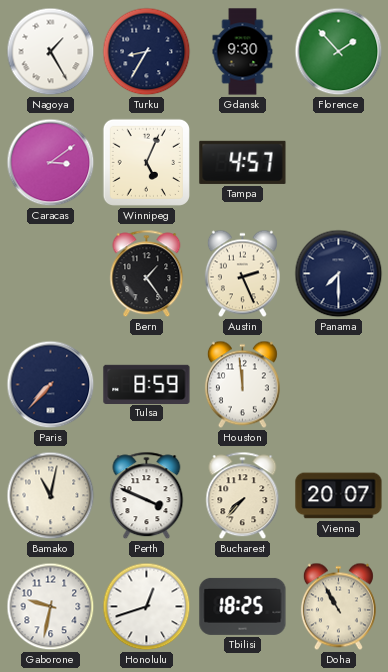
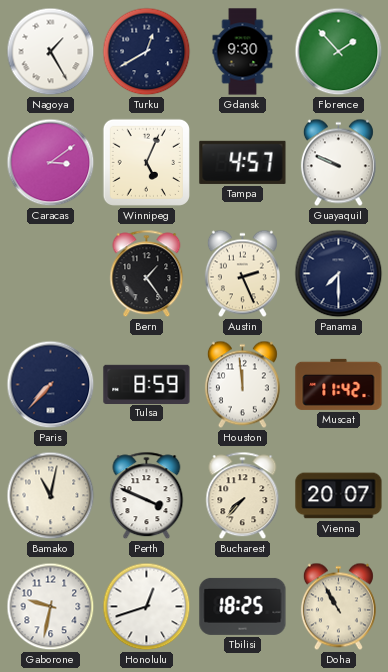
Turku: 8:35 -> 12:40
Guayaquil: none -> 9:49
Muscat: none -> 11:42
